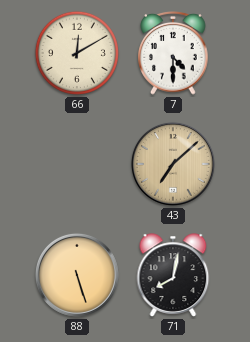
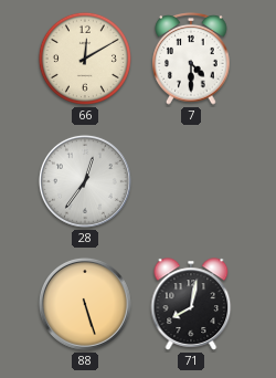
28: none -> 12:36
43: 7:08 -> none
